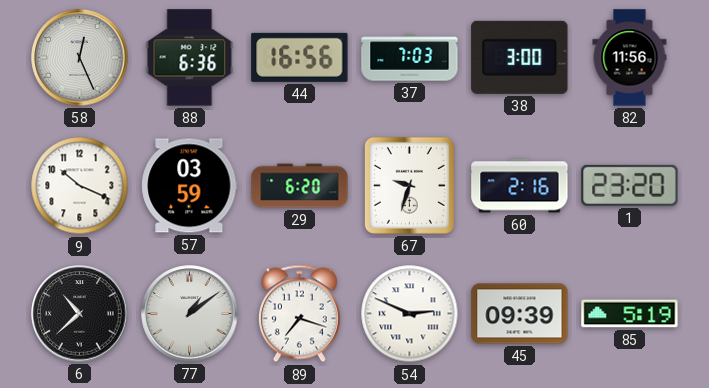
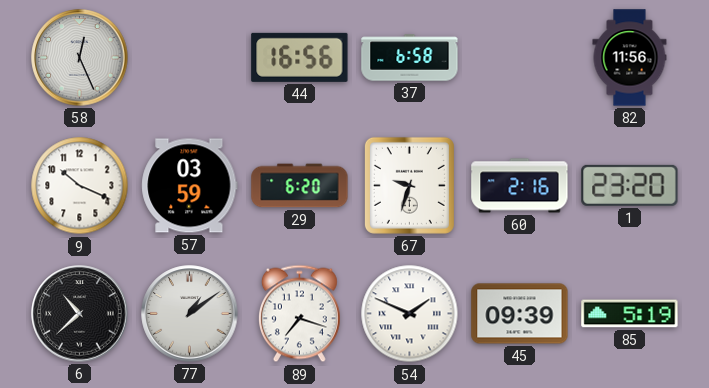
88: 6:36 -> none
37: 7:03 -> 6:58
38: 3:00 -> none
54: 2:49 -> 1:49
